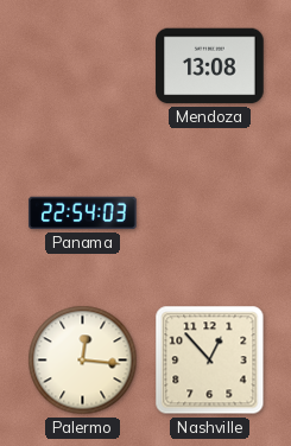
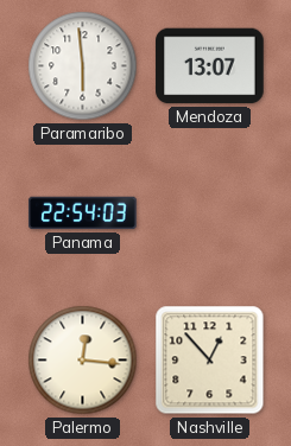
Paramaribo: none -> 5:59
Mendoza: 13:08 -> 13:07
